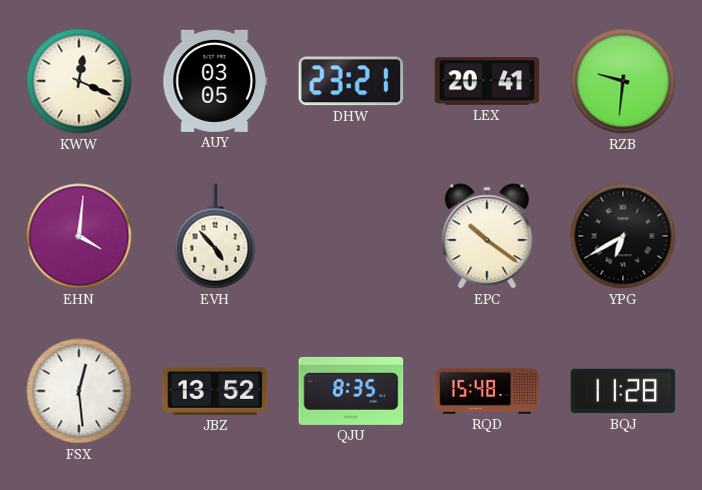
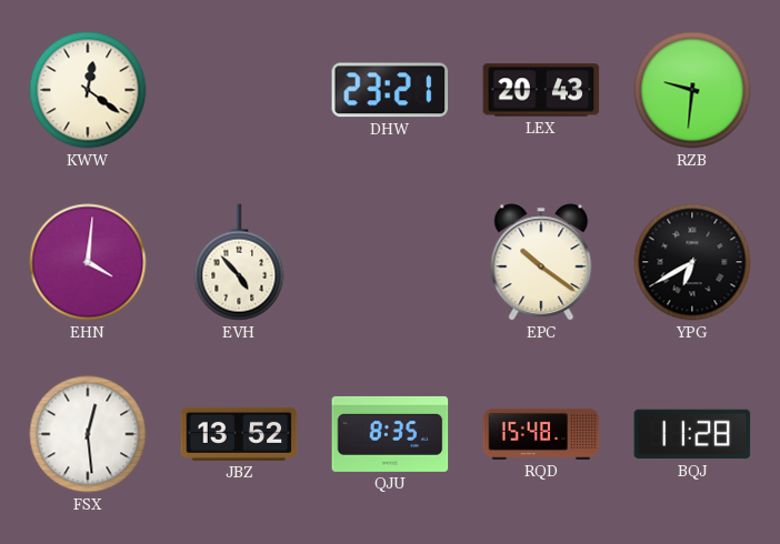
KWW: 12:19 -> 12:21
AUY: 03:05 -> none
LEX: 20:41 -> 20:43
